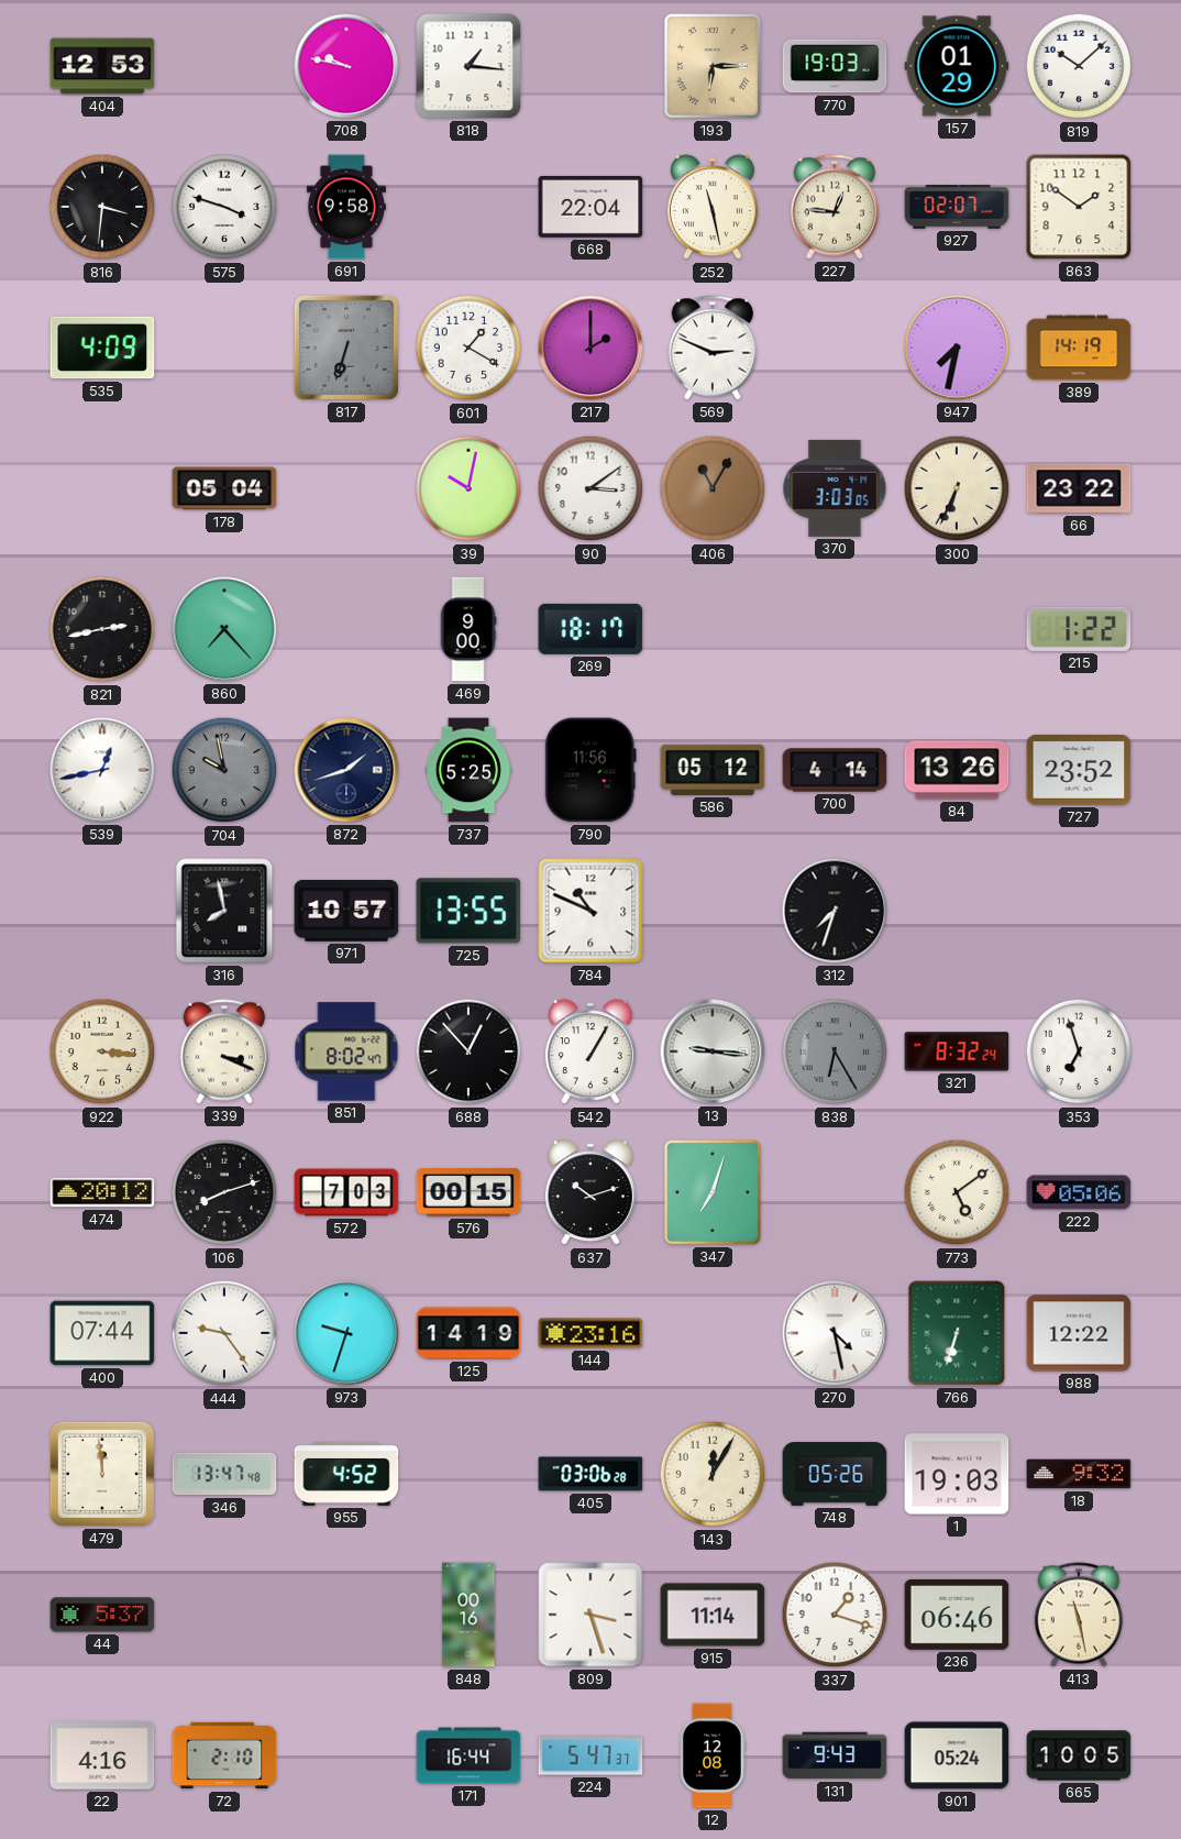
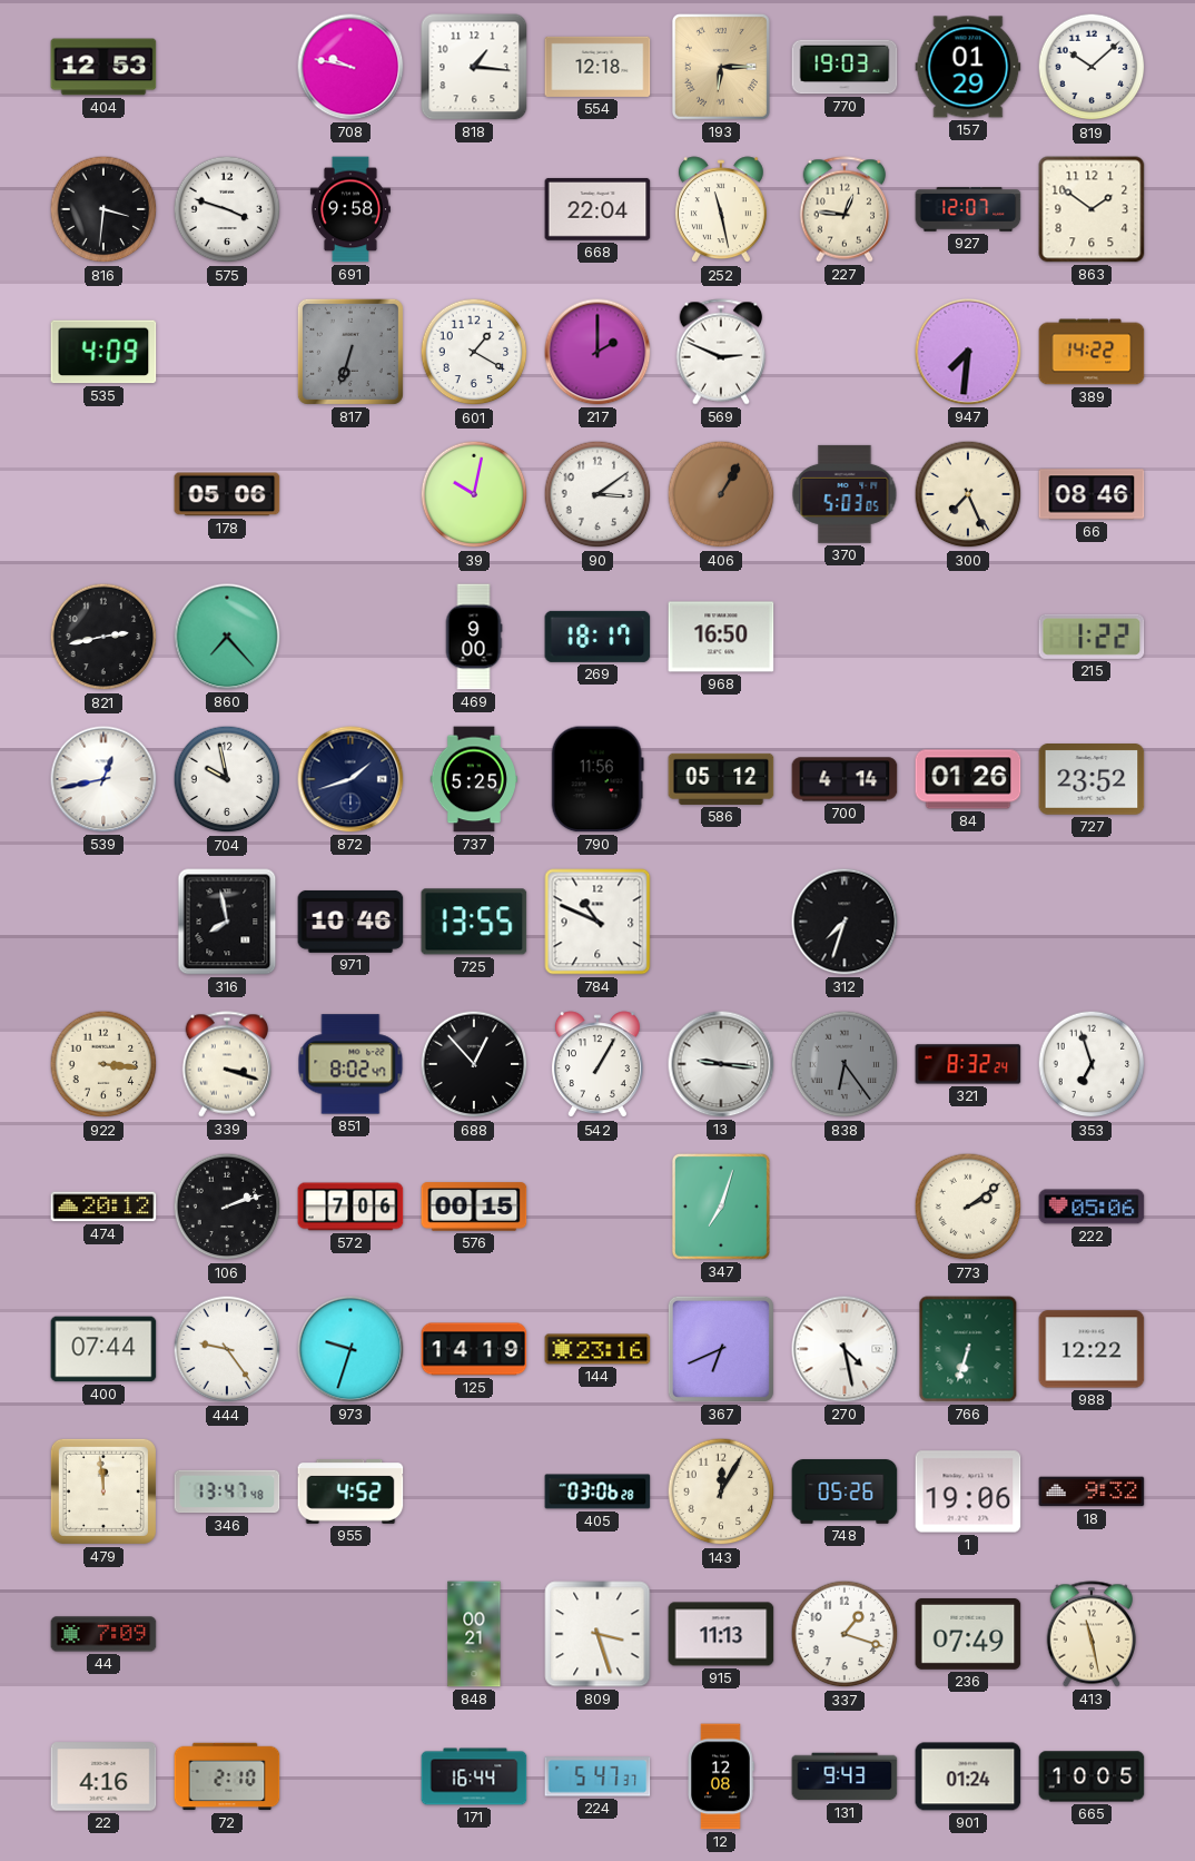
554: none -> 12:18
927: 02:07 -> 12:07
947: 7:32 -> 7:31
389: 14:19 -> 14:22
178: 05:04 -> 05:06
406: 11:05 -> 1:05
370: 3:03 -> 5:03
300: 6:34 -> 7:26
66: 23:22 -> 08:46
968: none -> 16:50
704 dial: grey -> white
84: 13:26 -> 01:26
971: 10:57 -> 10:46
339: 3:19 -> 3:18
838: 6:25 -> 6:24
106: 8:12 -> 2:12
572: 7:03 -> 7:06
637: 10:12 -> none
773: 5:09 -> 2:09
367: none -> 6:41
1: 19:03 -> 19:06
44: 5:37 -> 7:09
848: 00:16 -> 00:21
915: 11:14 -> 11:13
236: 06:46 -> 07:49
901: 05:24 -> 01:24
